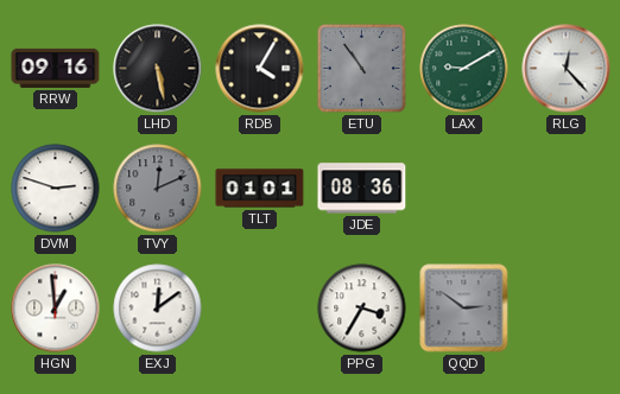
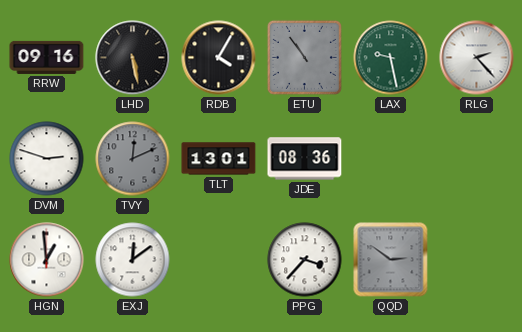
LAX: 9:10 -> 9:28
RLG: 12:23 -> 2:23
TLT: 01:01 -> 13:01
PPG: 3:35 -> 3:37
